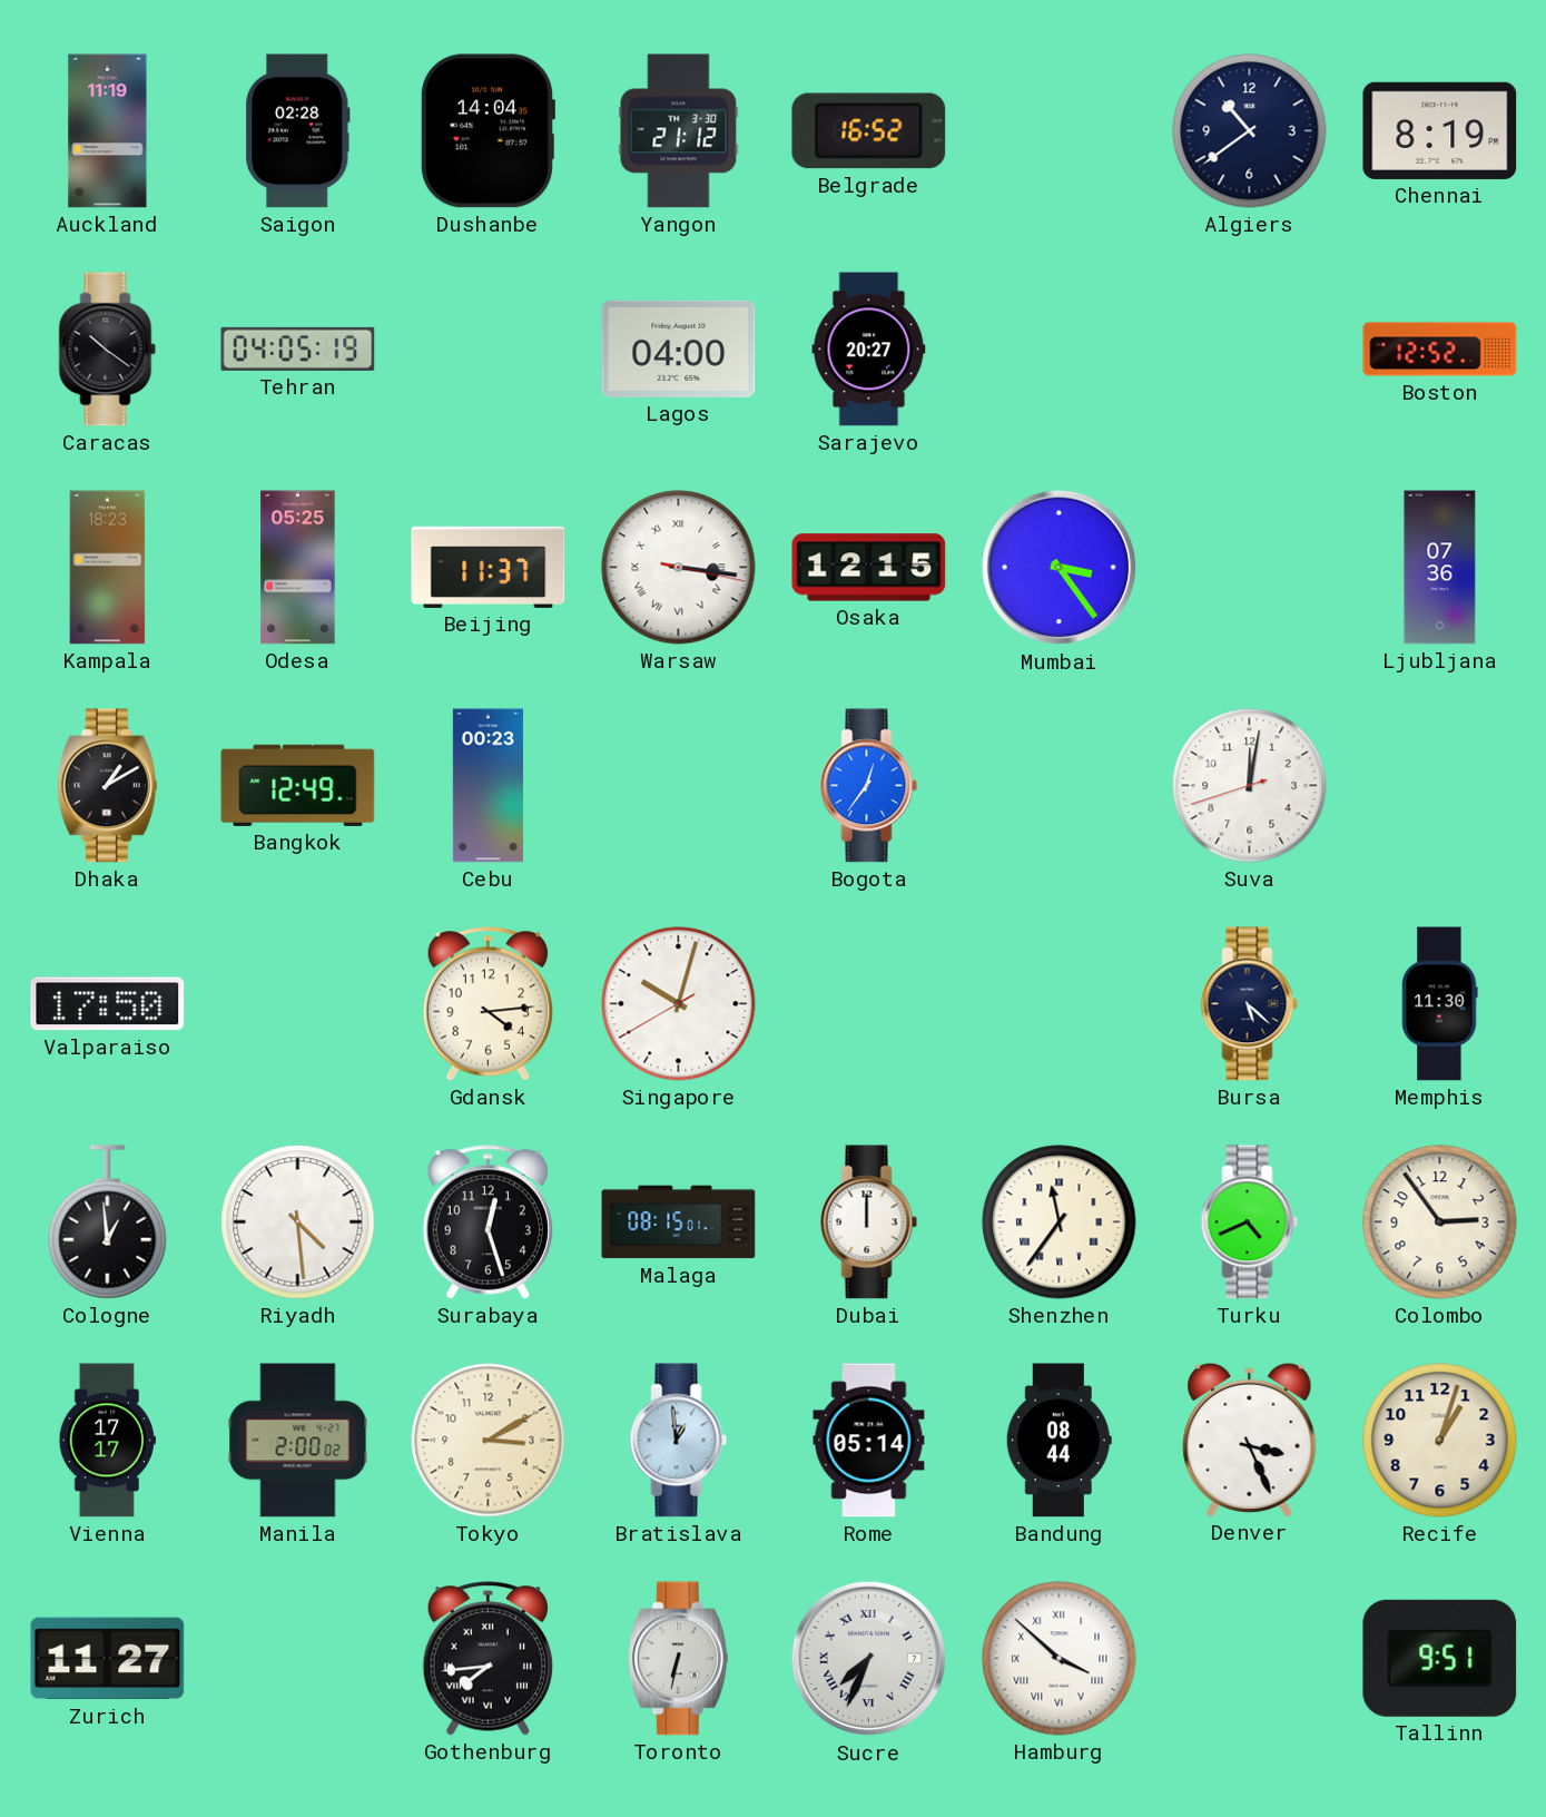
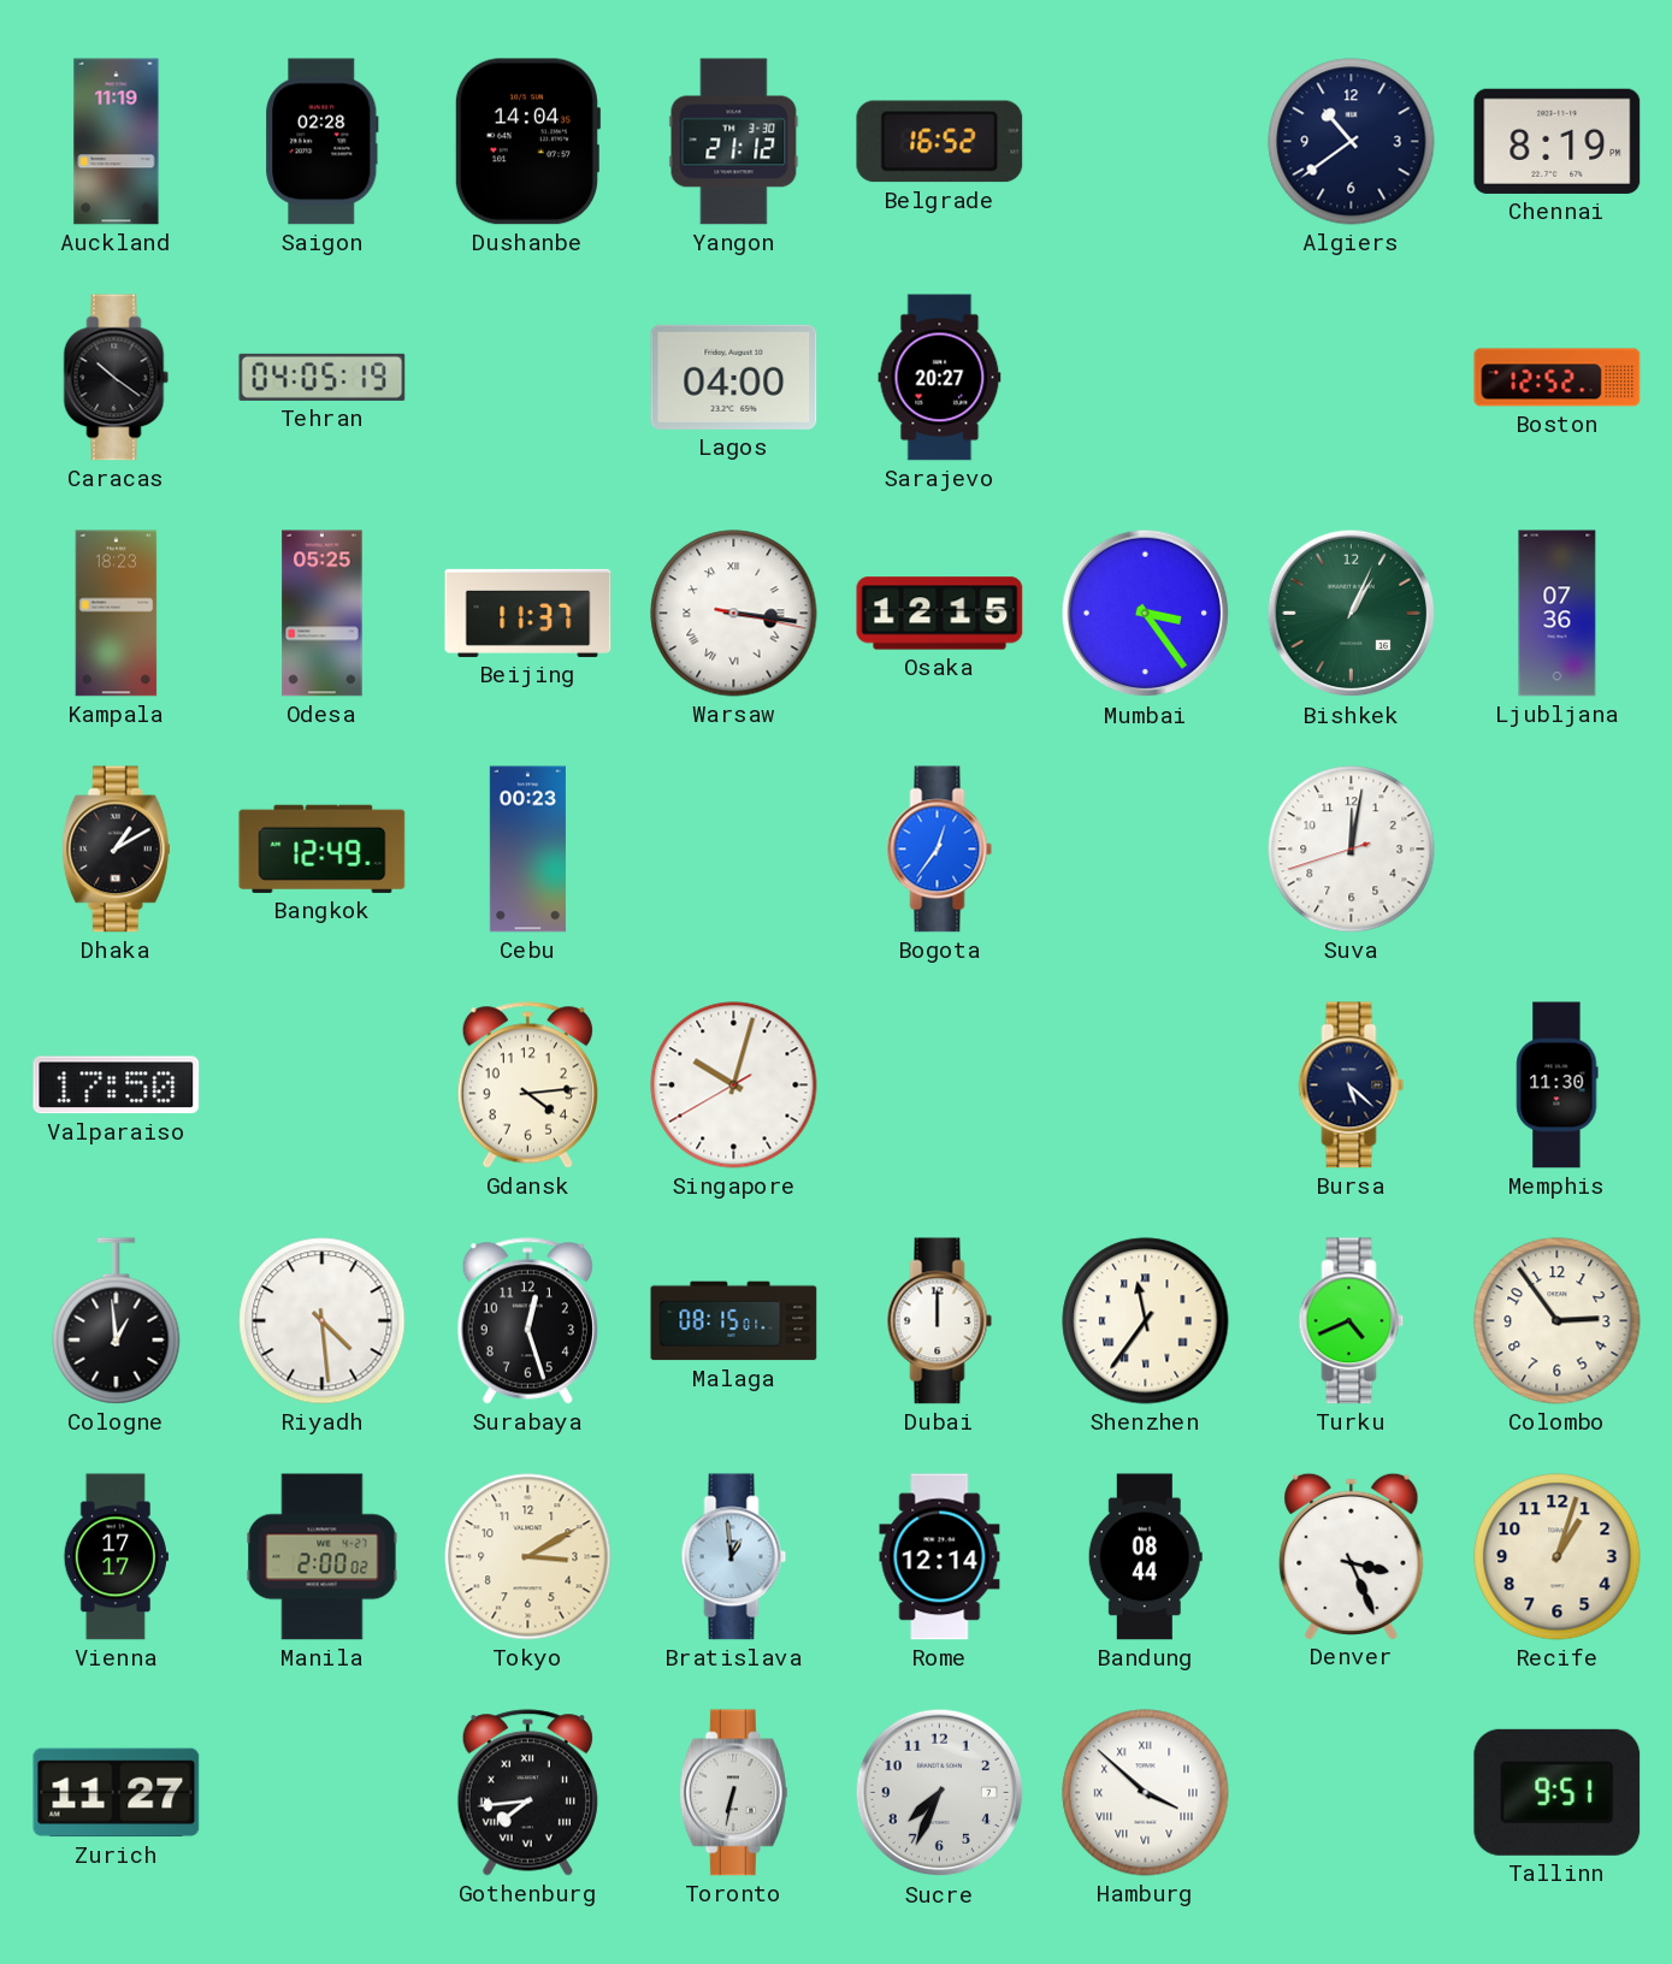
Bishkek: none -> 1:04
Rome: 05:14 -> 12:14
Sucre numerals: Roman -> Arabic
